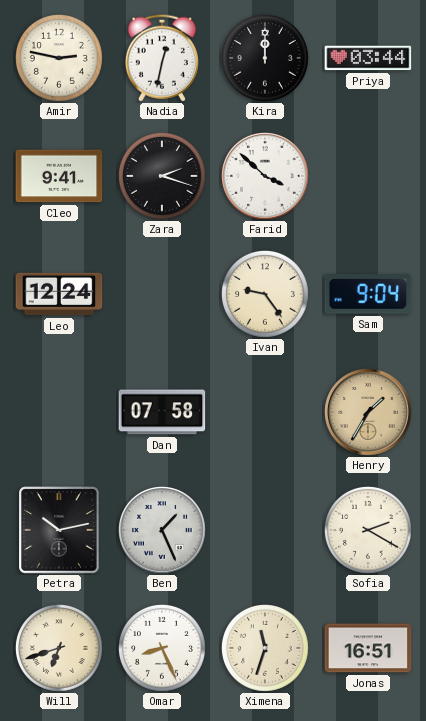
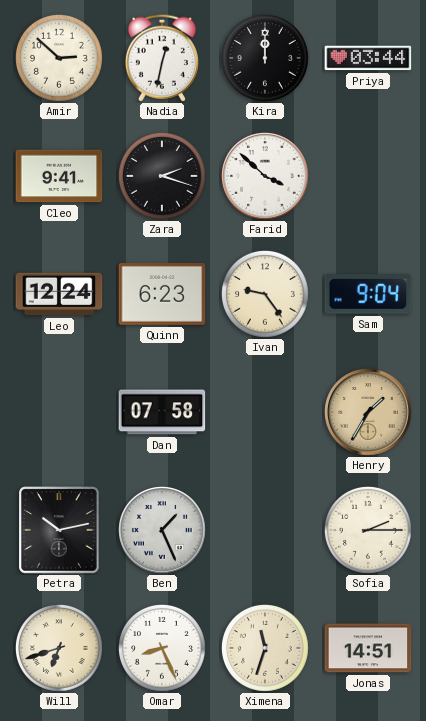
Amir: 2:47 -> 2:52
Quinn: none -> 6:23
Sofia: 2:20 -> 2:15
Jonas: 16:51 -> 14:51
